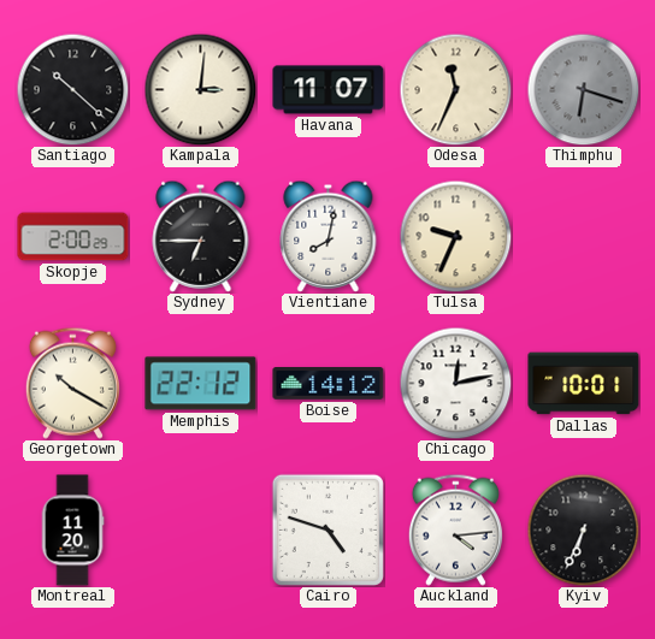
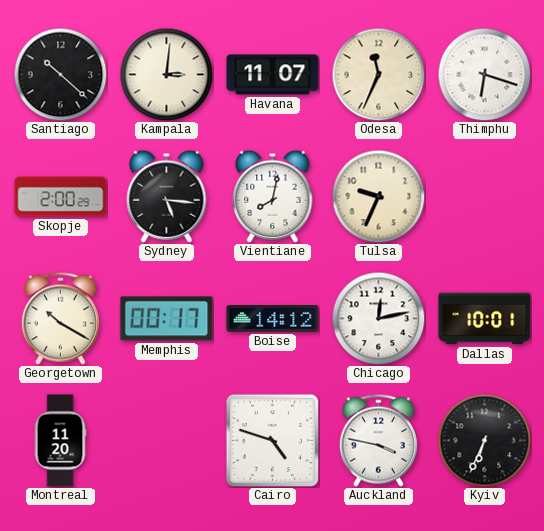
Thimphu dial: grey -> white
Sydney: 6:45 -> 5:16
Memphis: 22:12 -> 00:17
Auckland: 4:14 -> 3:47
